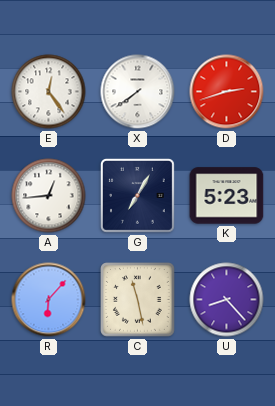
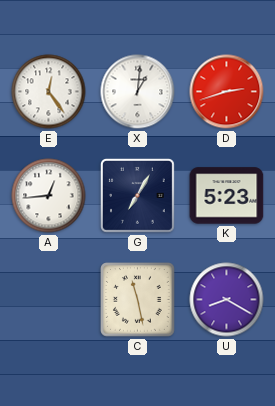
X: 7:39 -> 1:01
R: 6:07 -> none
U: 8:23 -> 8:20
